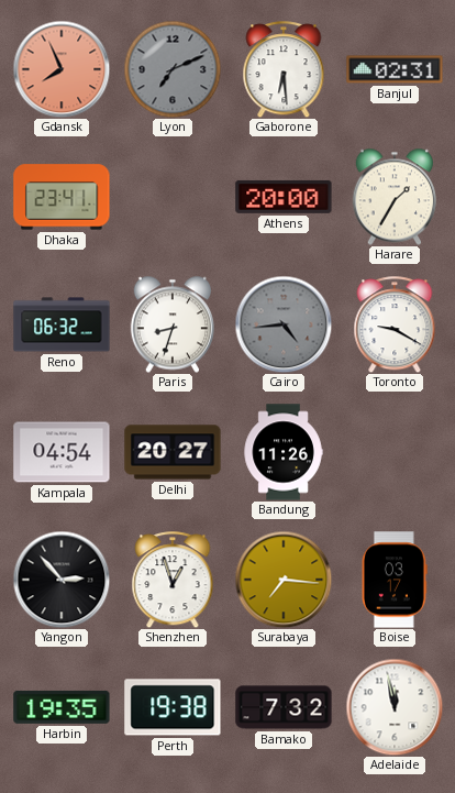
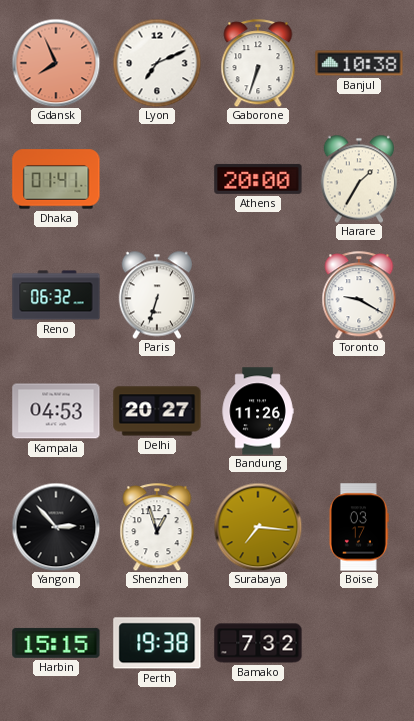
Lyon dial: grey -> white
Gaborone: 6:29 -> 6:33
Banjul: 02:31 -> 10:38
Dhaka: 23:41 -> 01:41
Paris: 8:33 -> 6:33
Cairo: 4:44 -> none
Kampala: 04:54 -> 04:53
Harbin: 19:35 -> 15:15
Adelaide: 11:58 -> none
